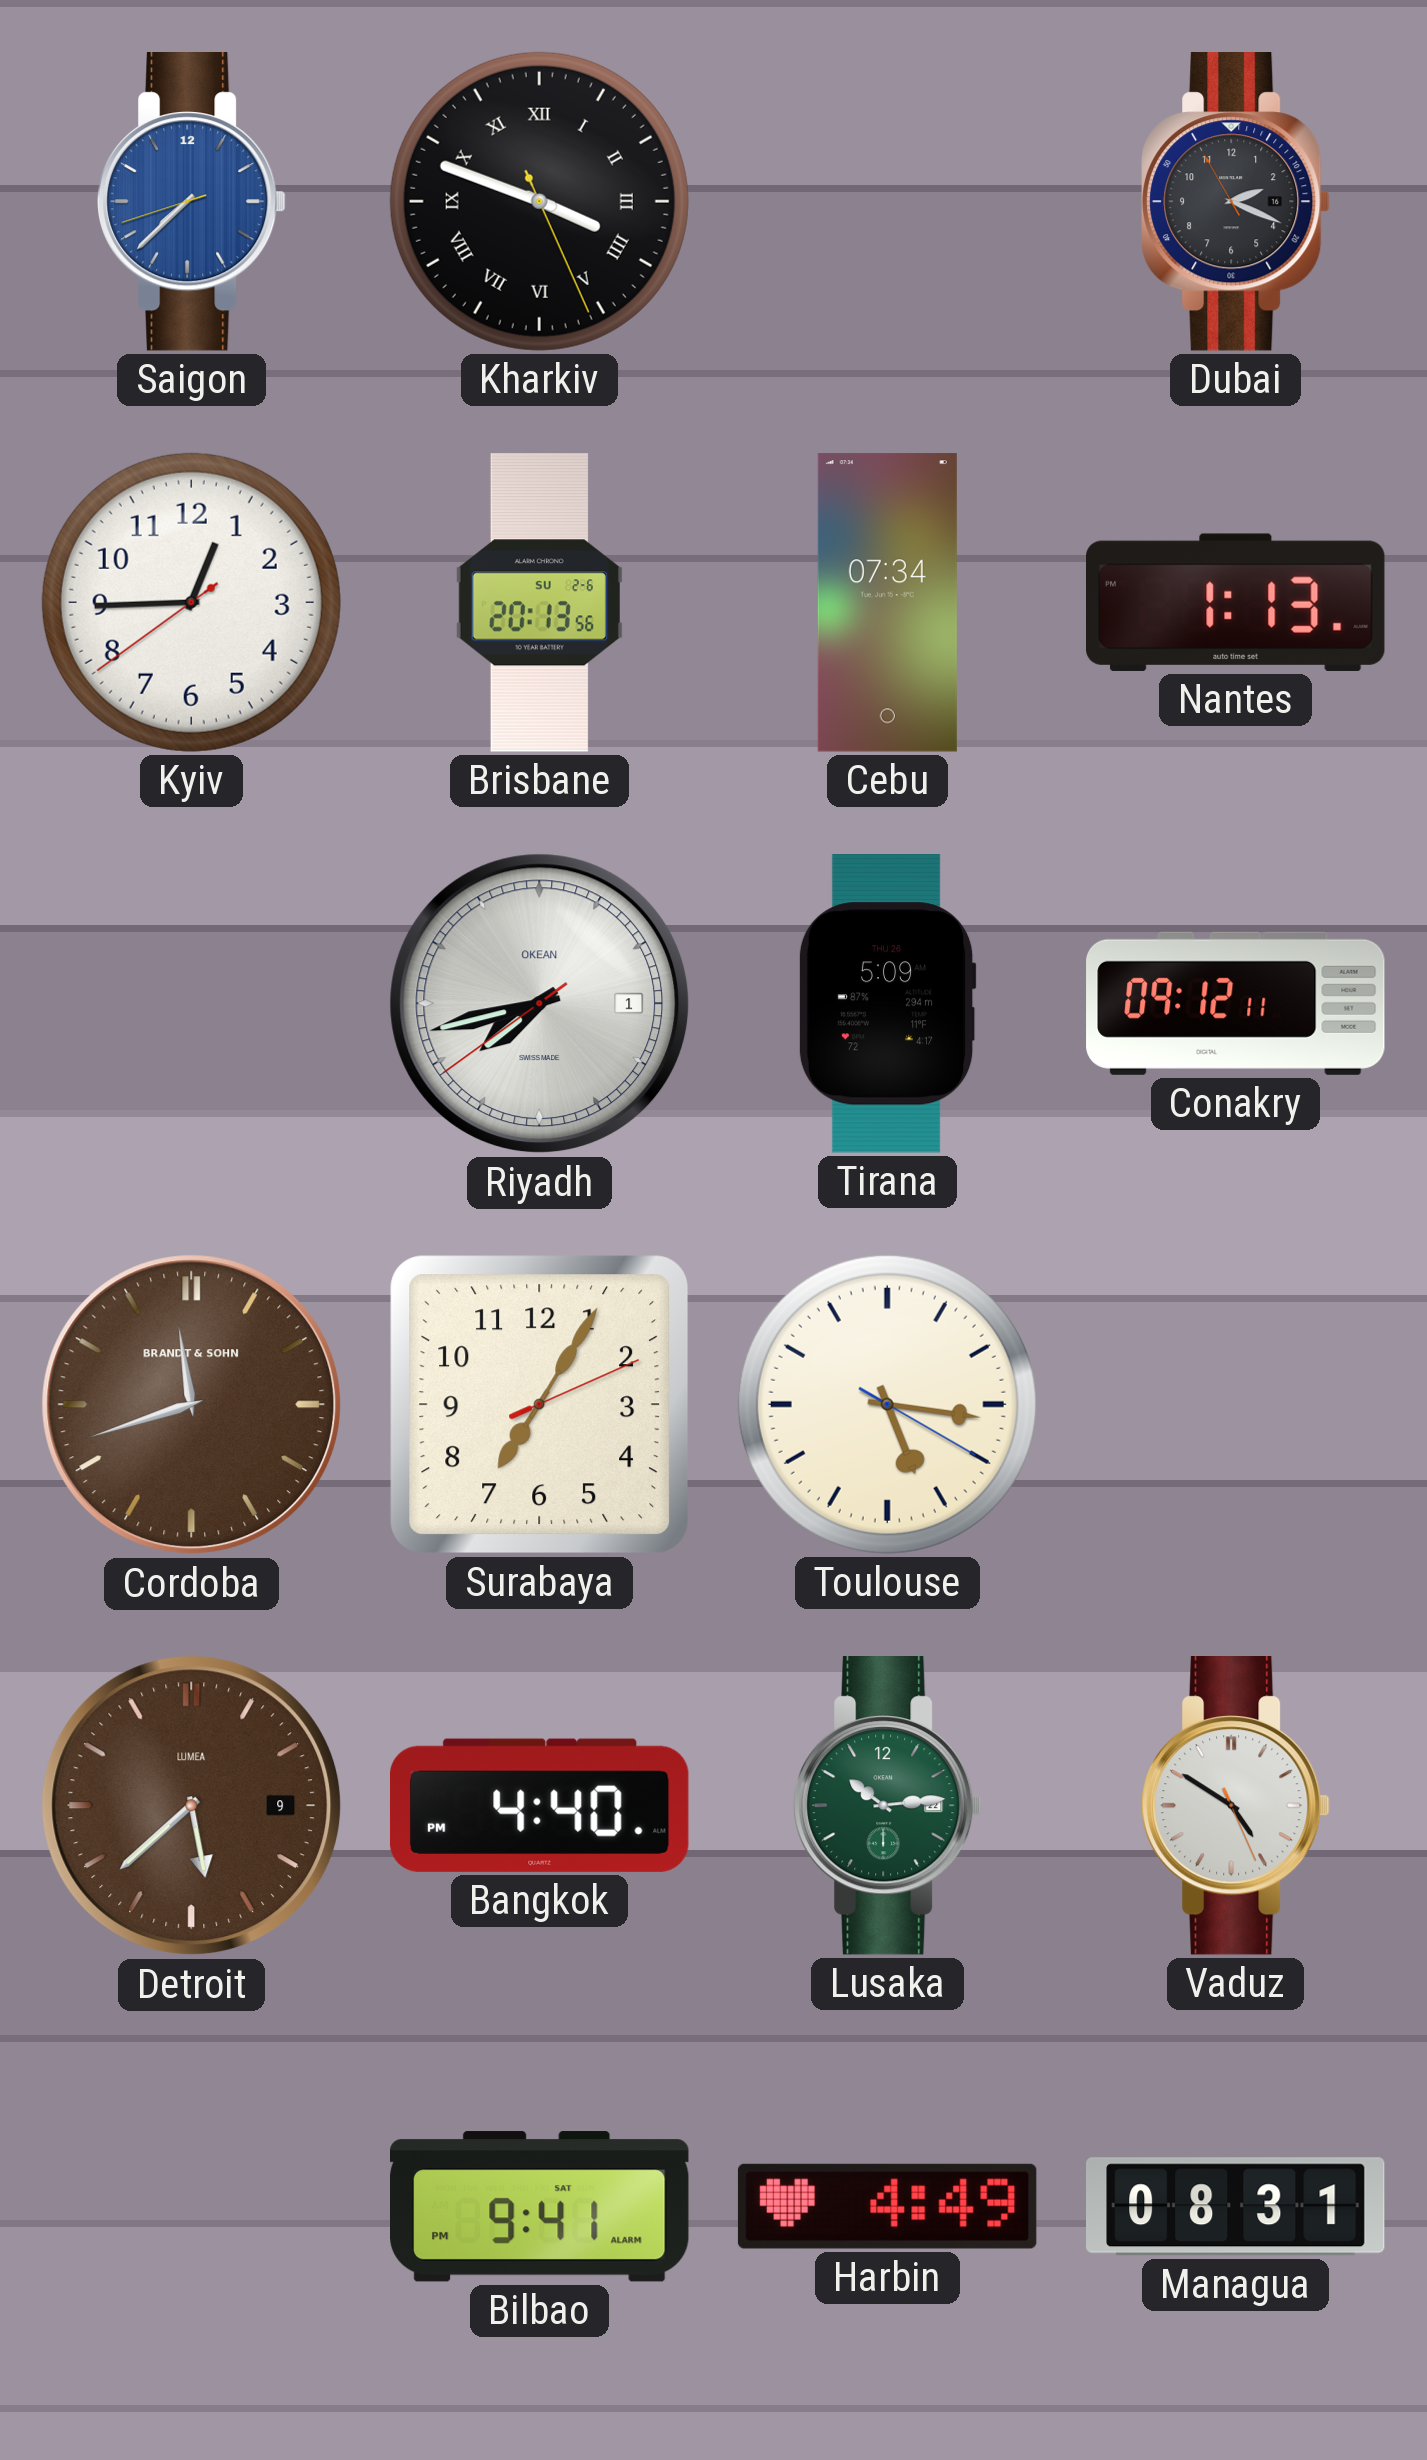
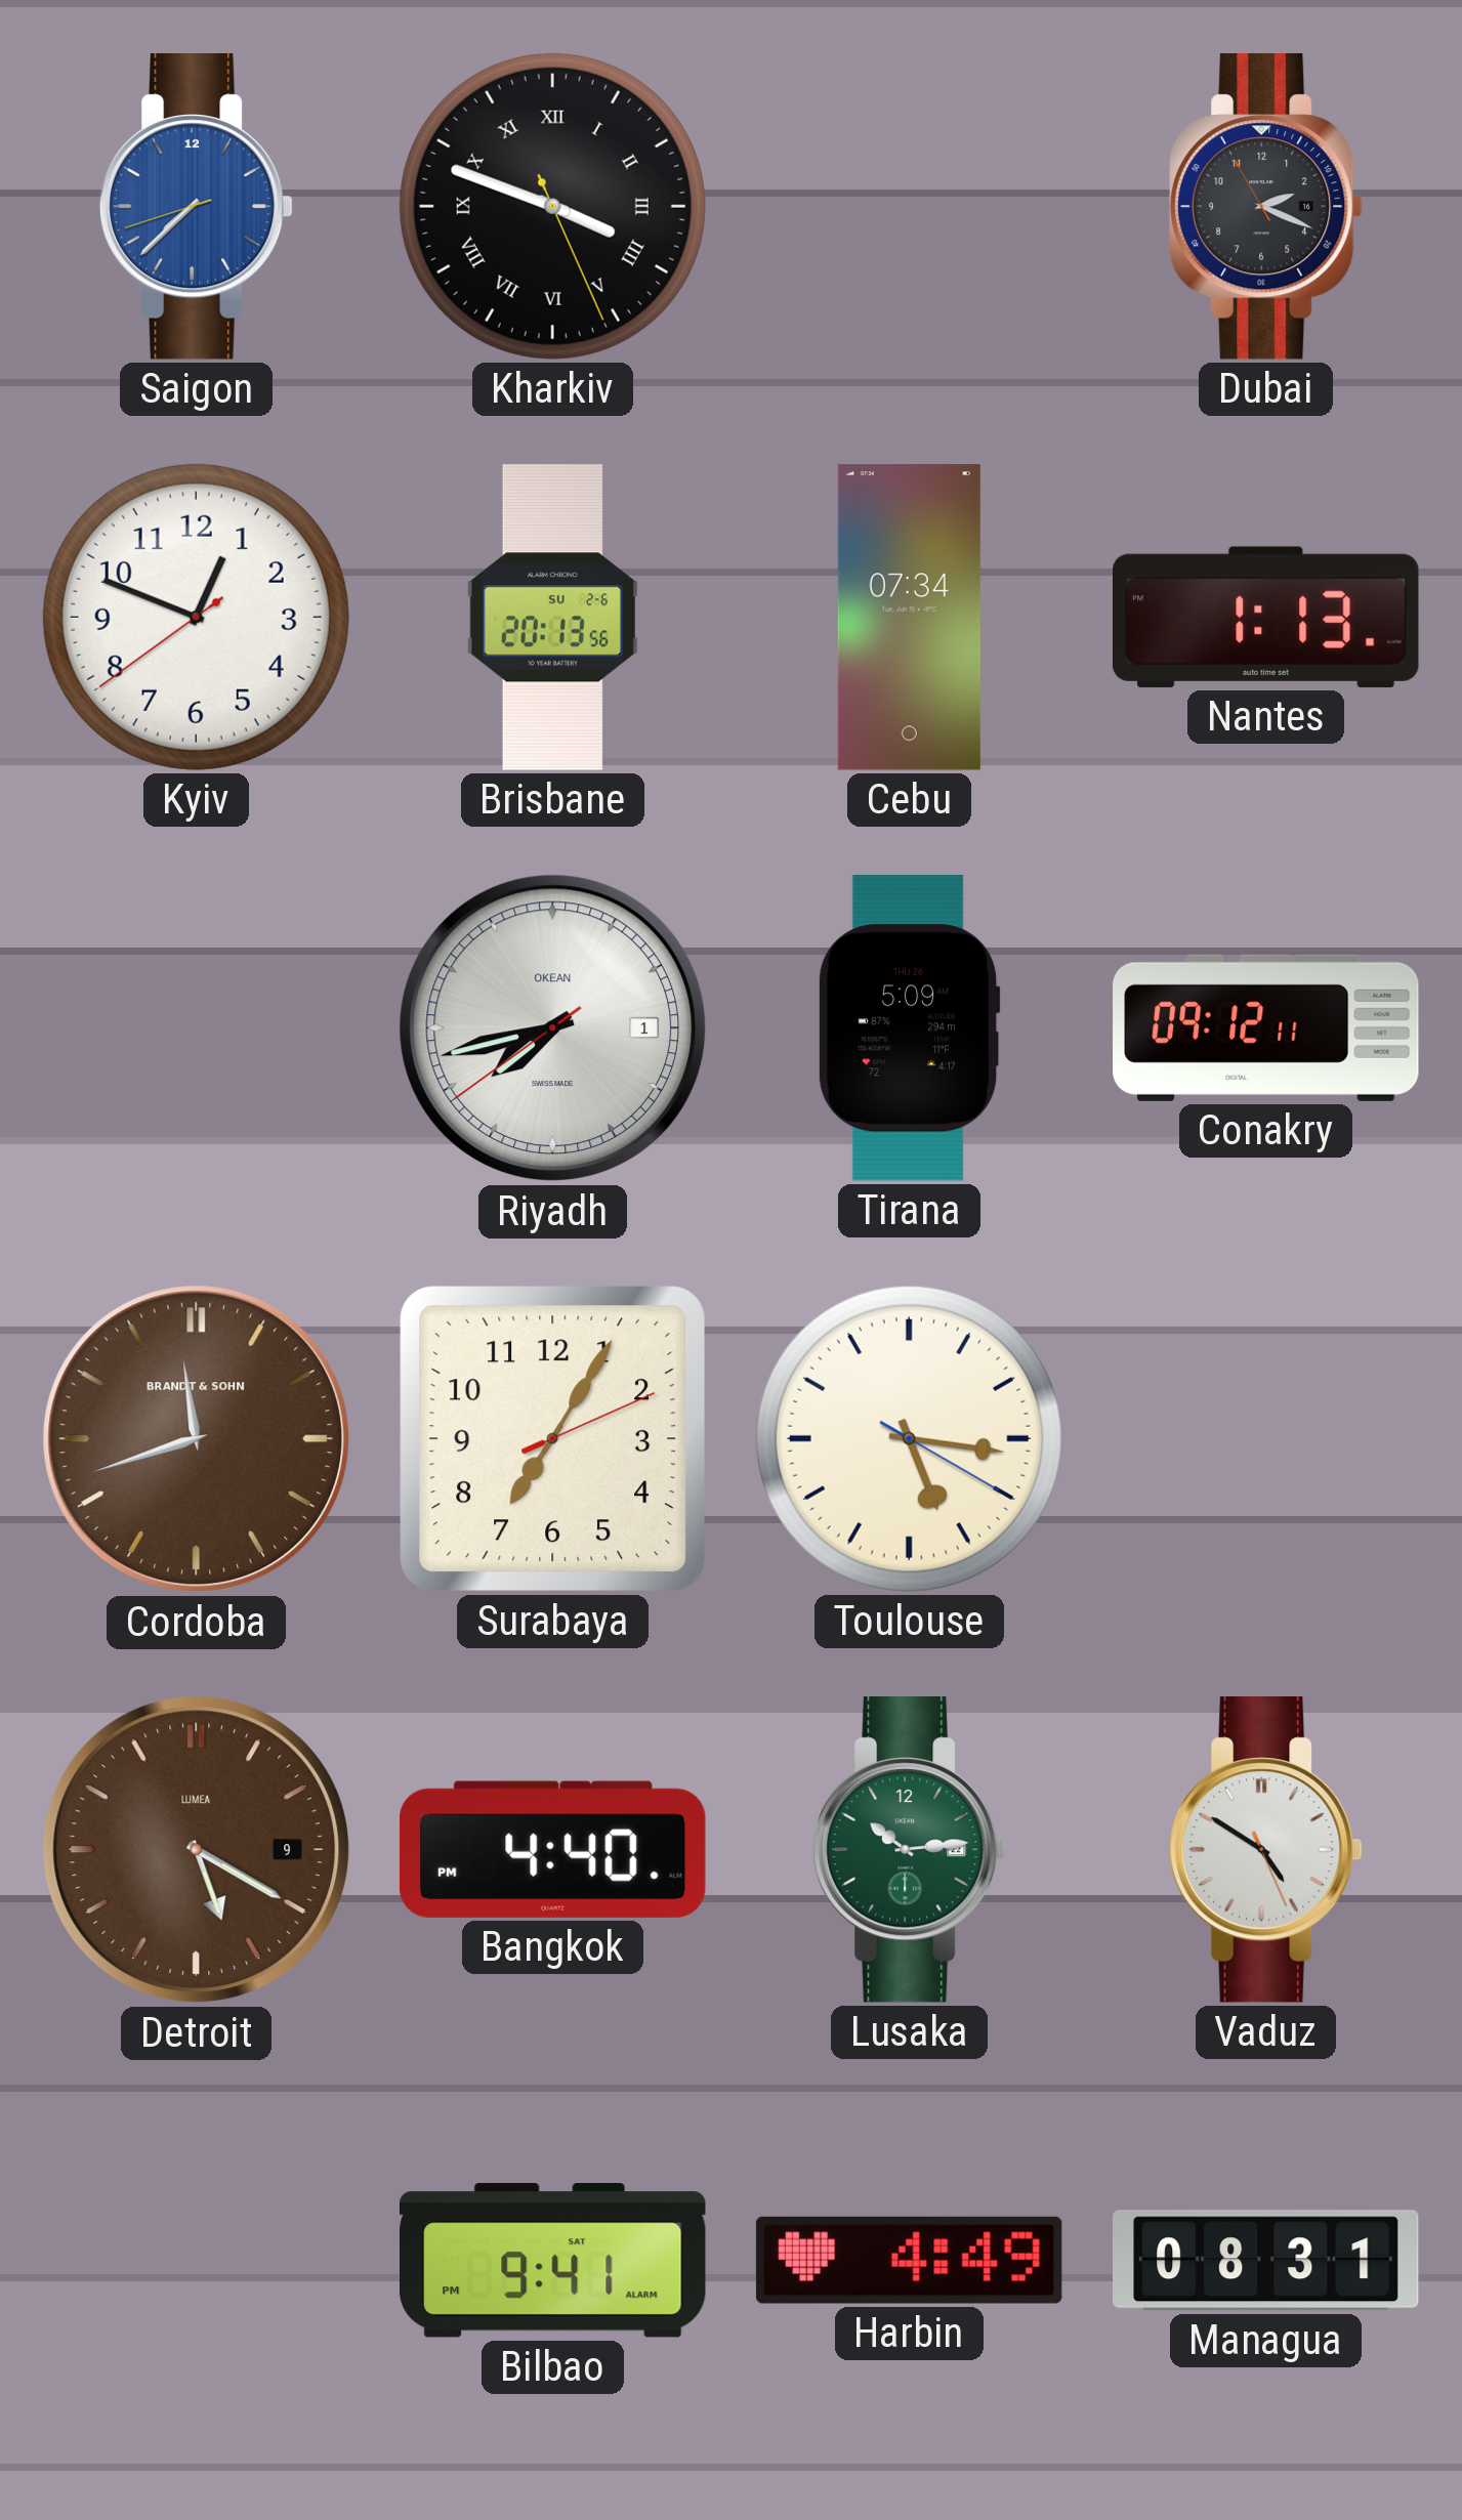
Kyiv: 12:44 -> 12:48
Detroit: 5:38 -> 5:20
